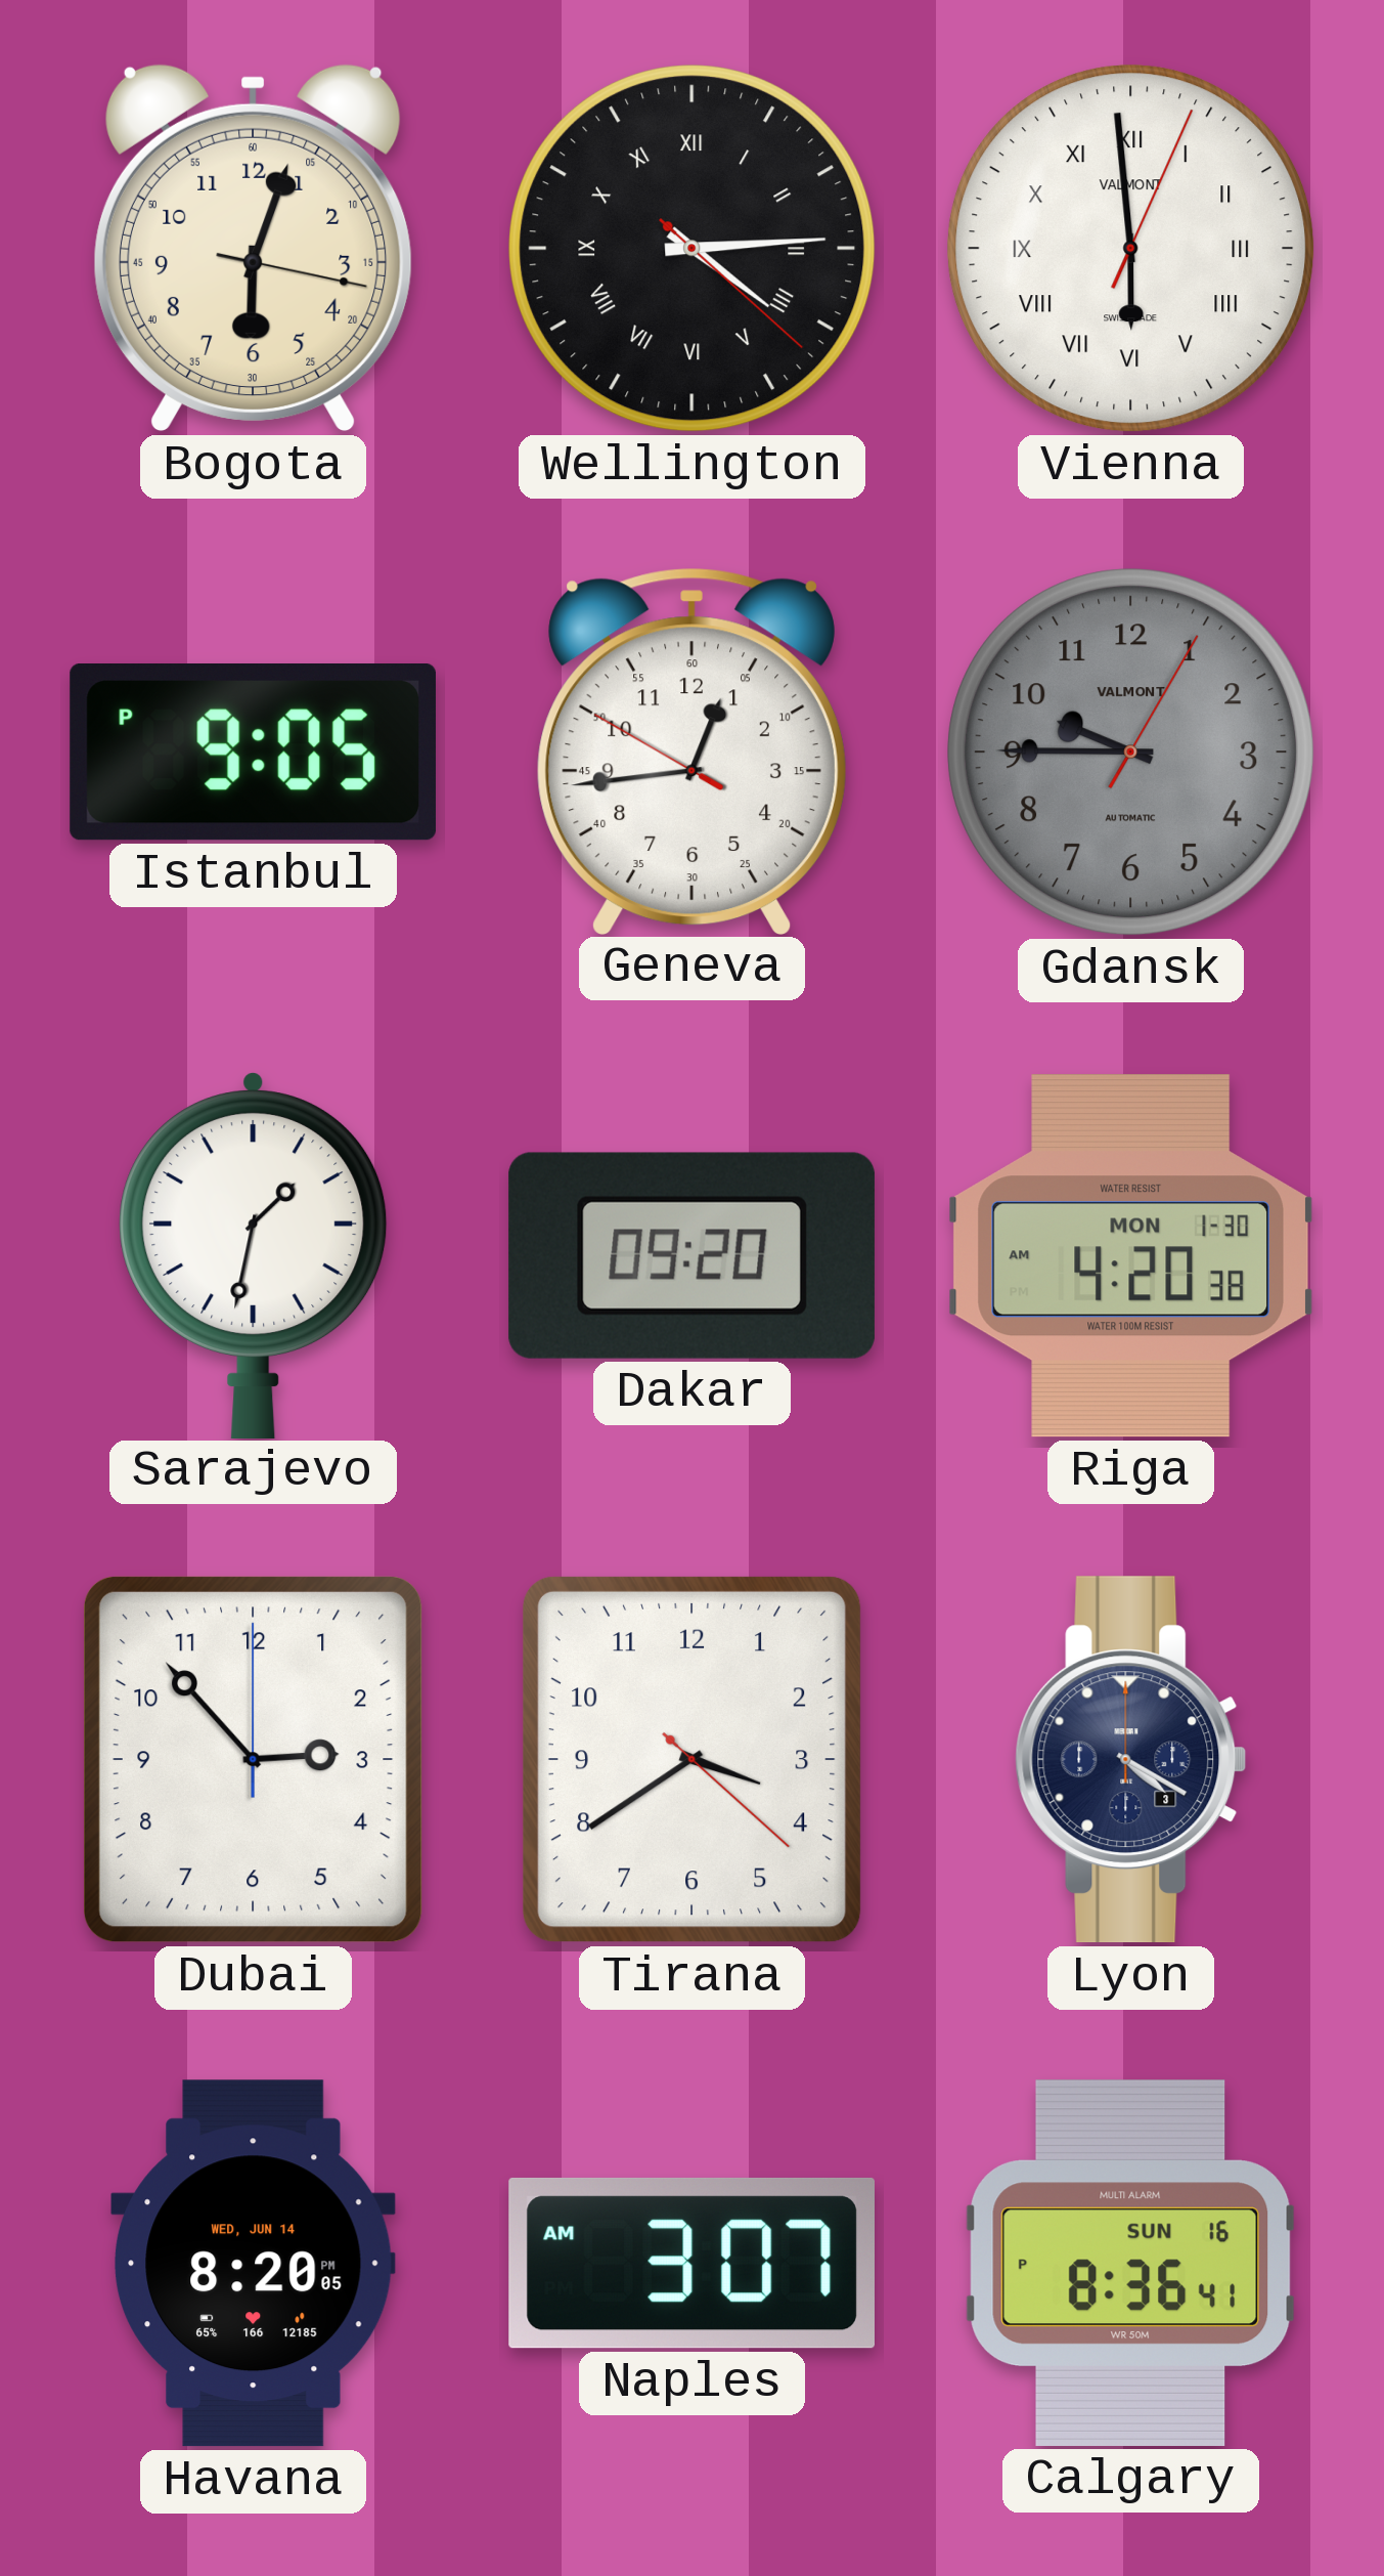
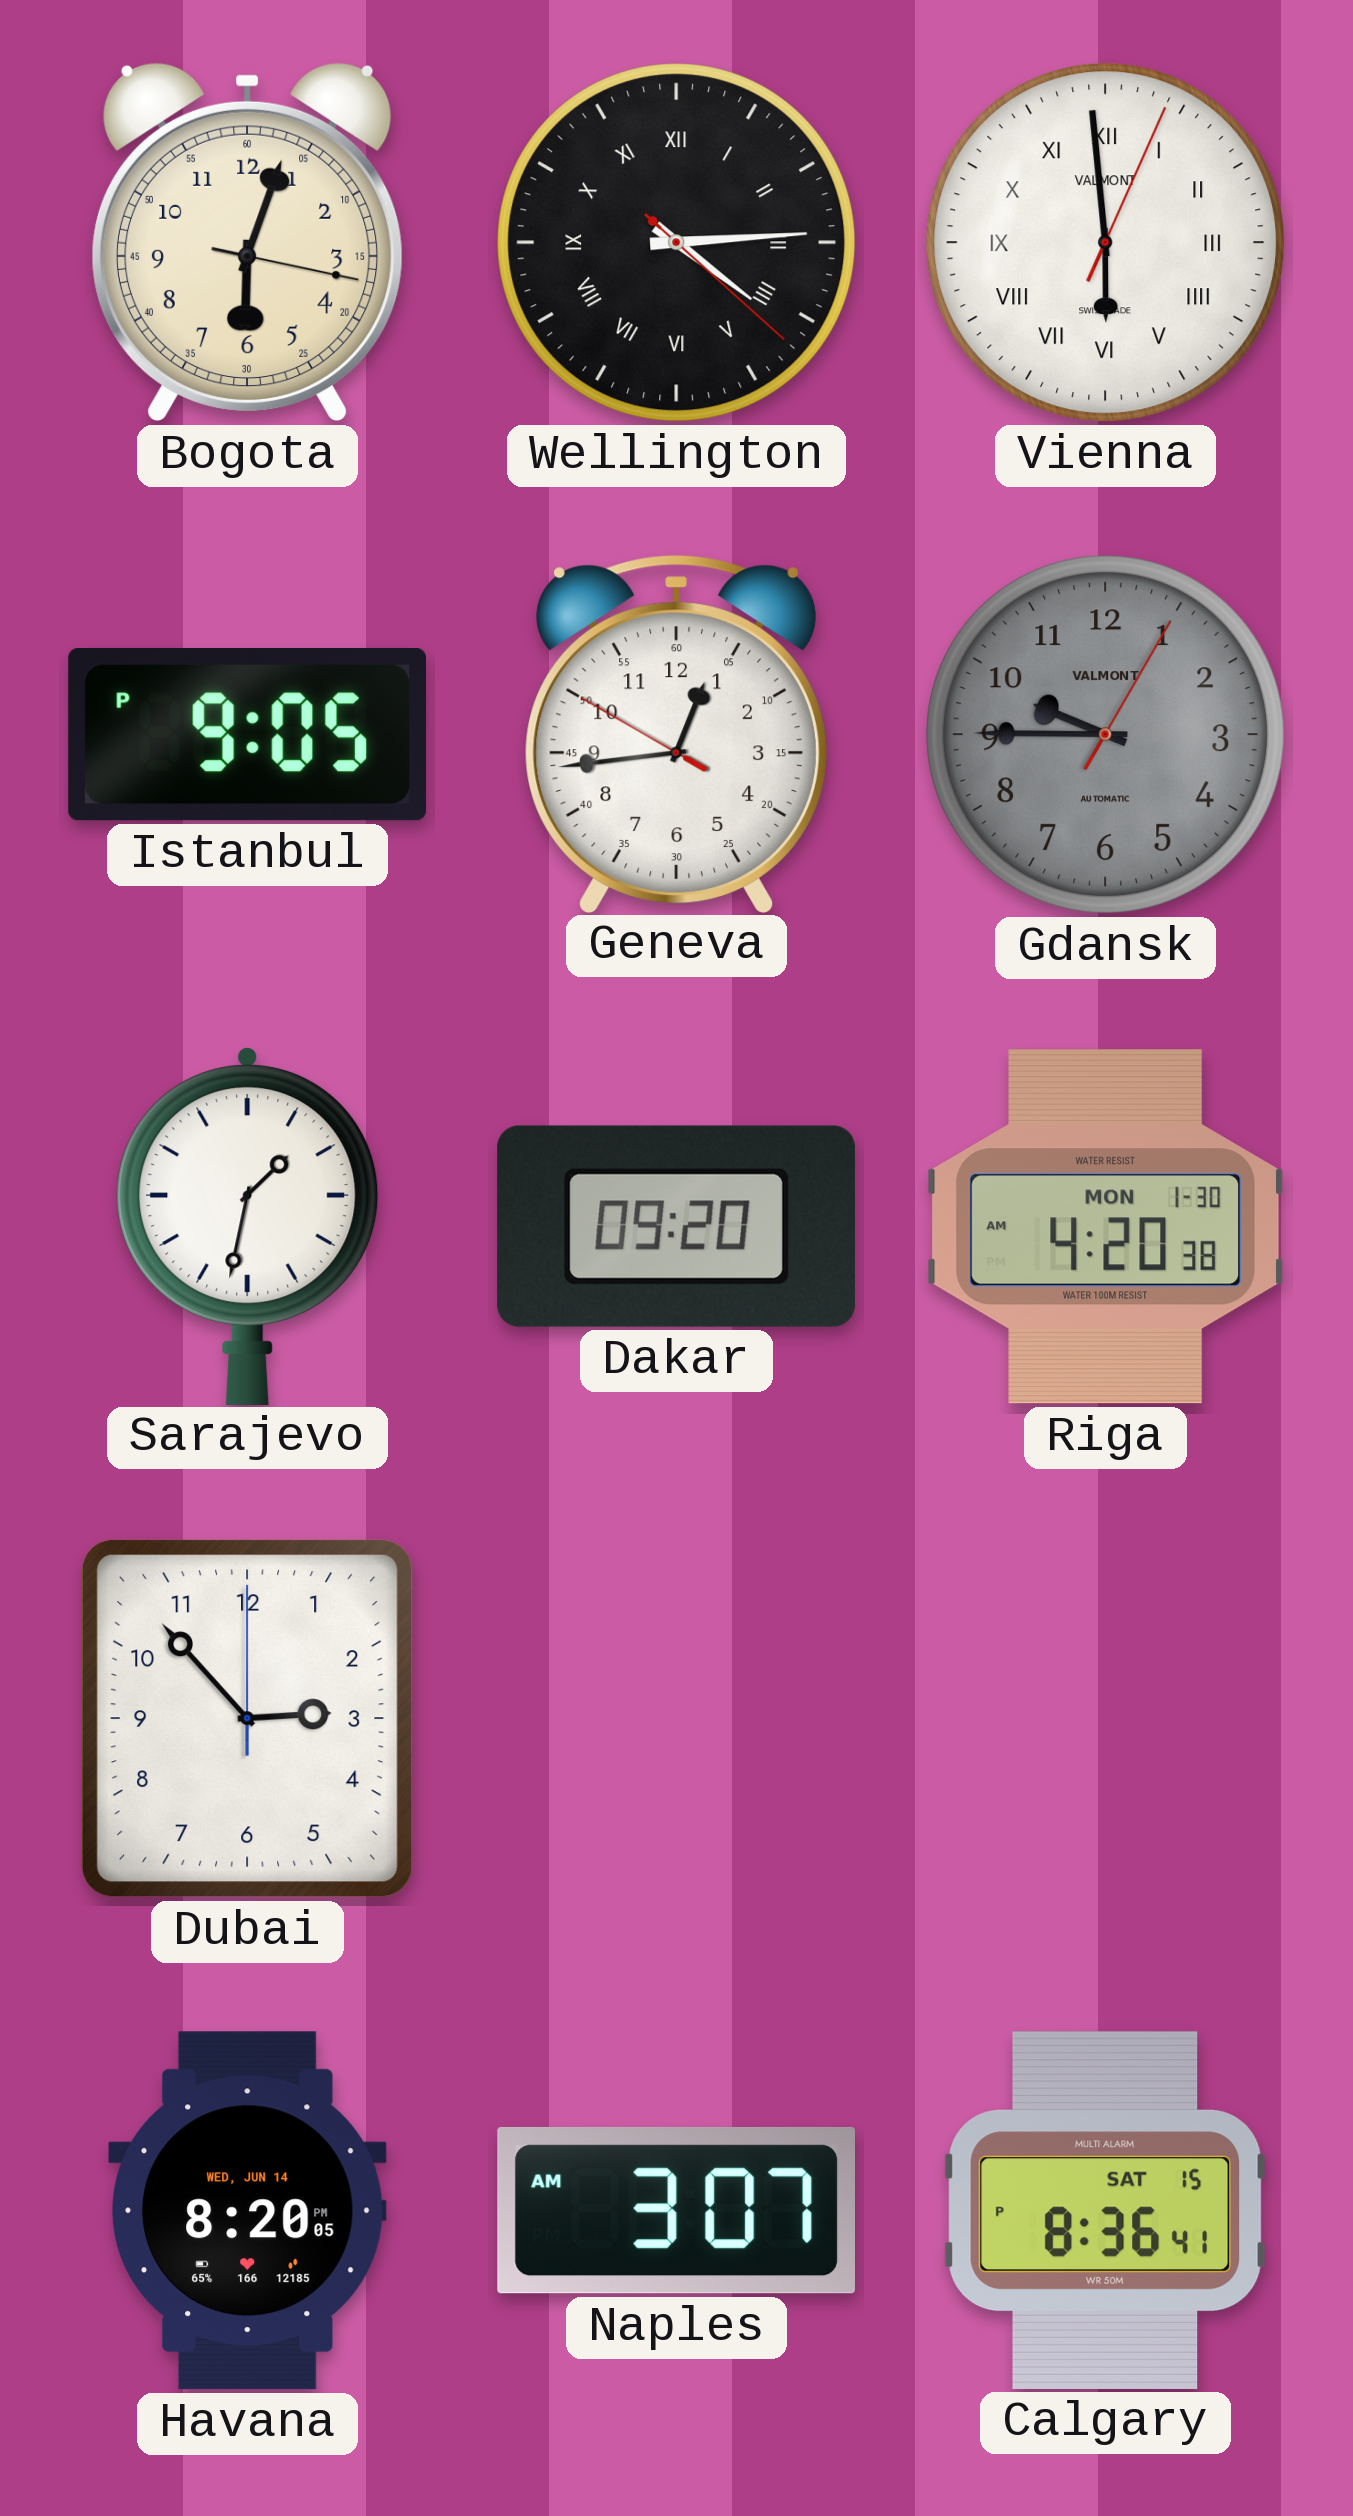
Tirana: 3:39 -> none
Lyon: 4:20 -> none
Calgary date: SUN 16 -> SAT 15
